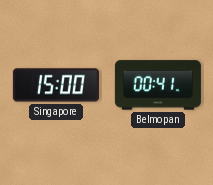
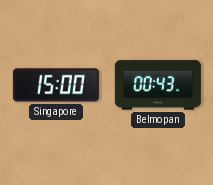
Belmopan: 00:41 -> 00:43
